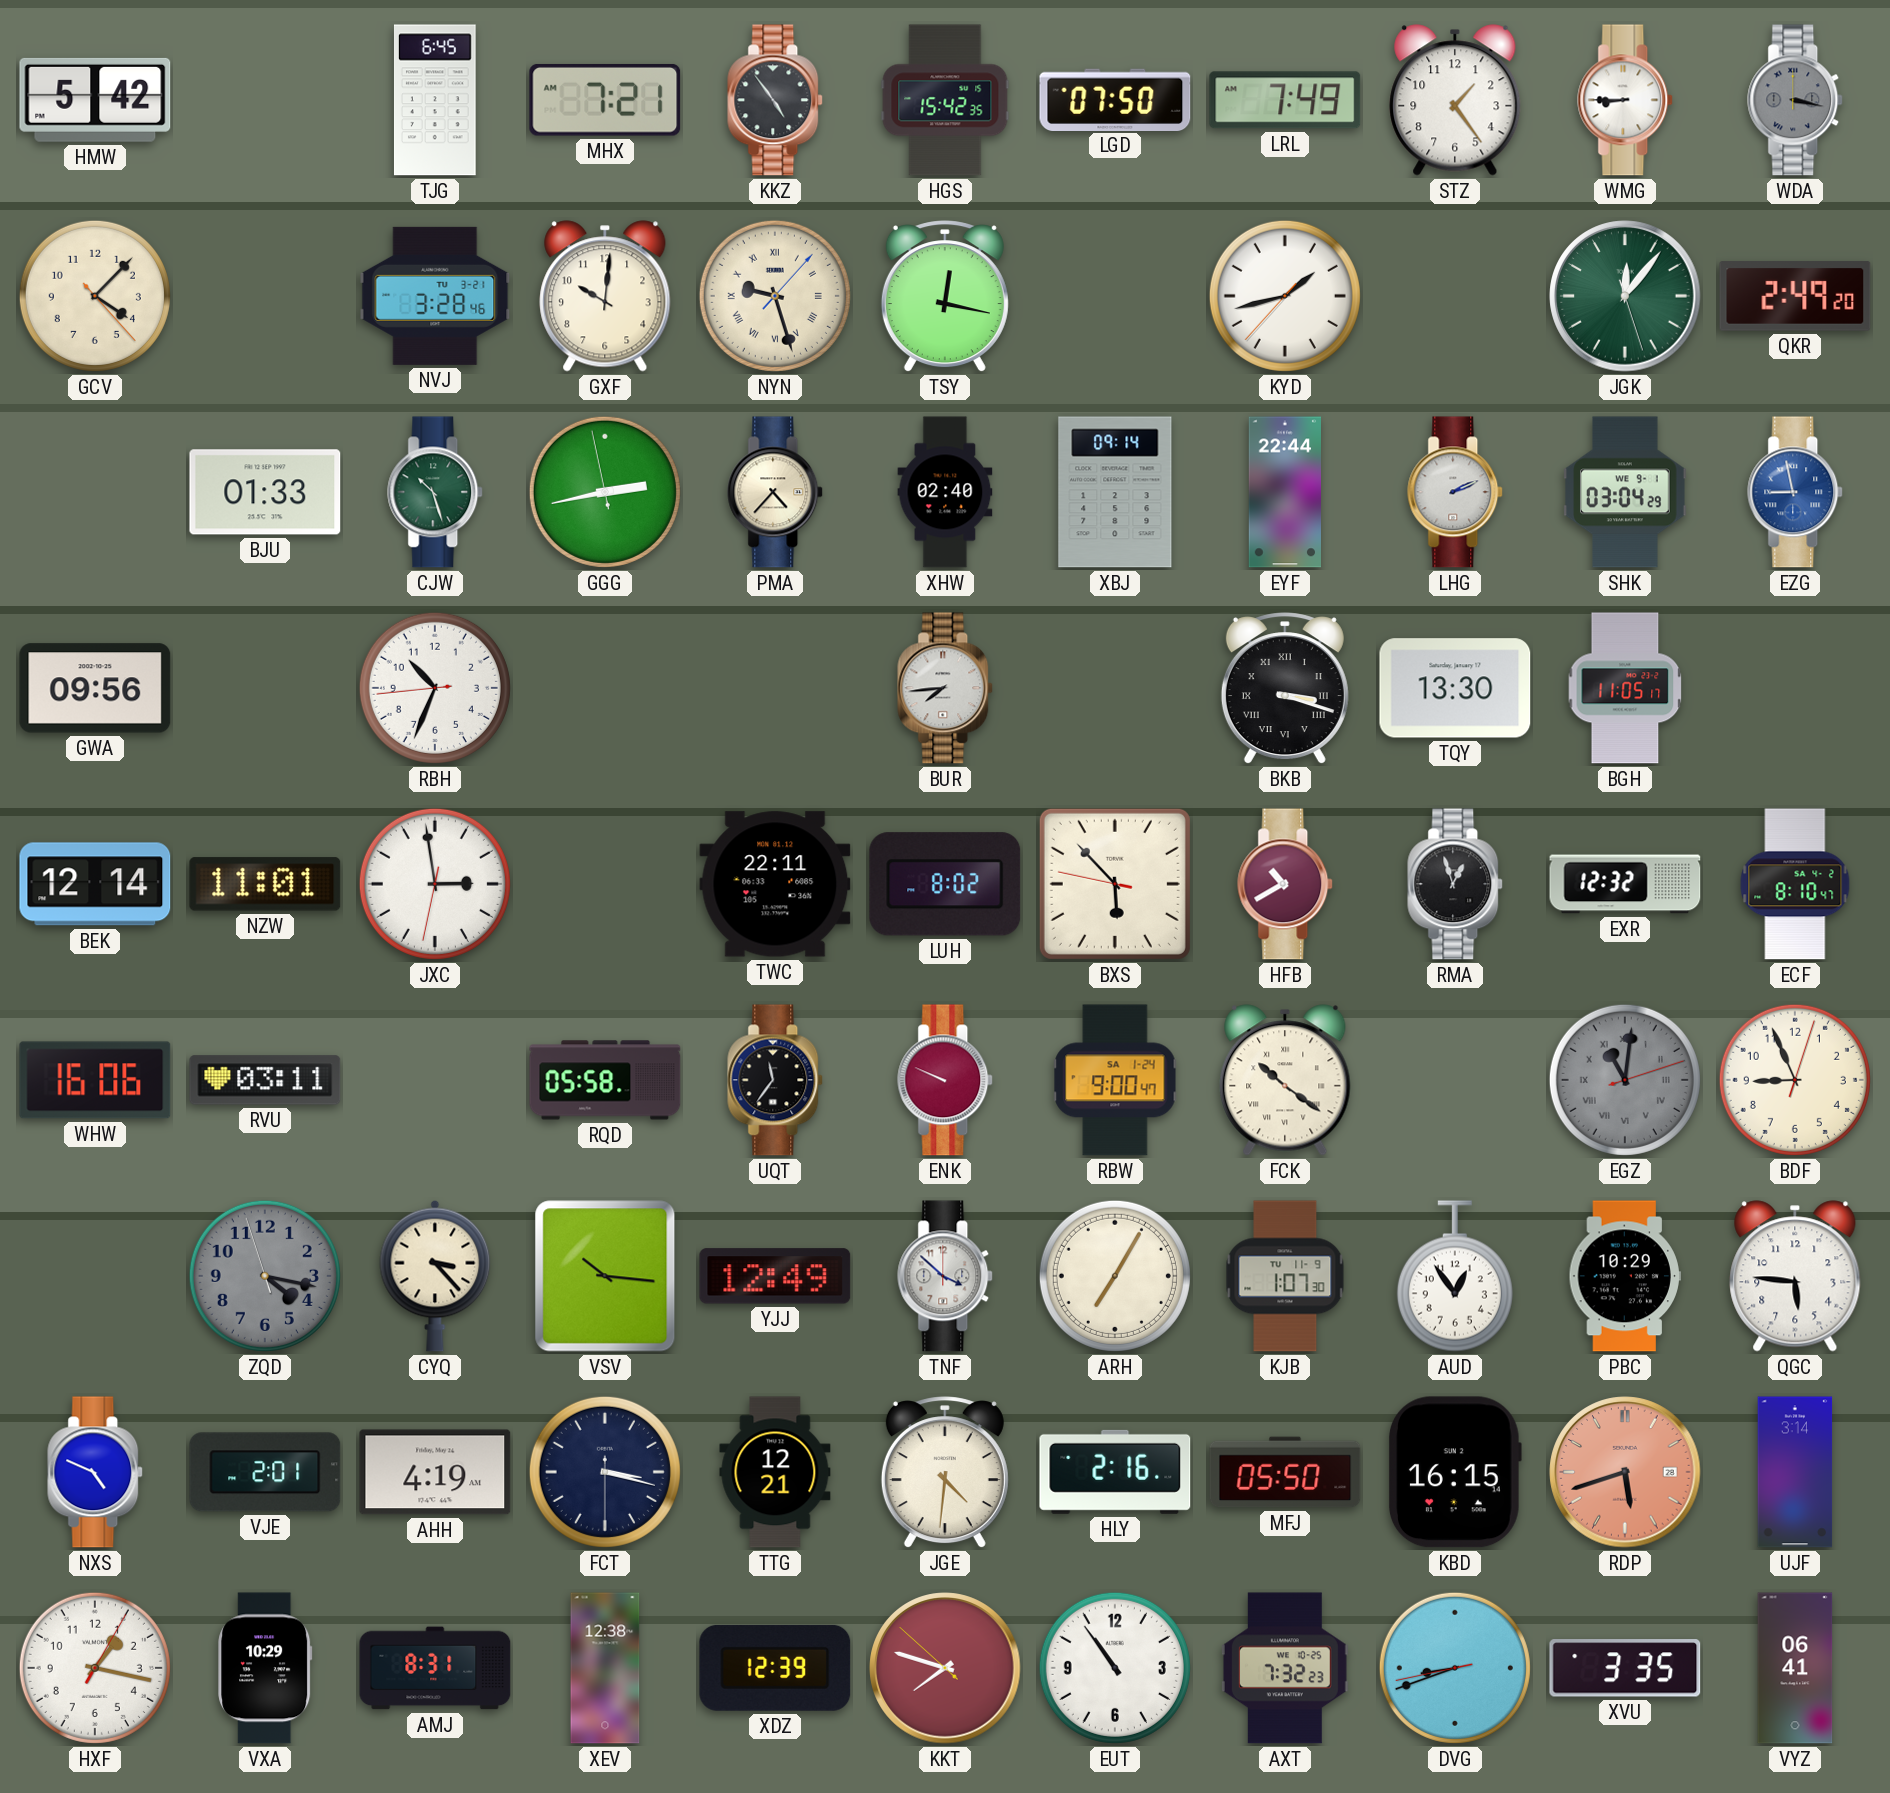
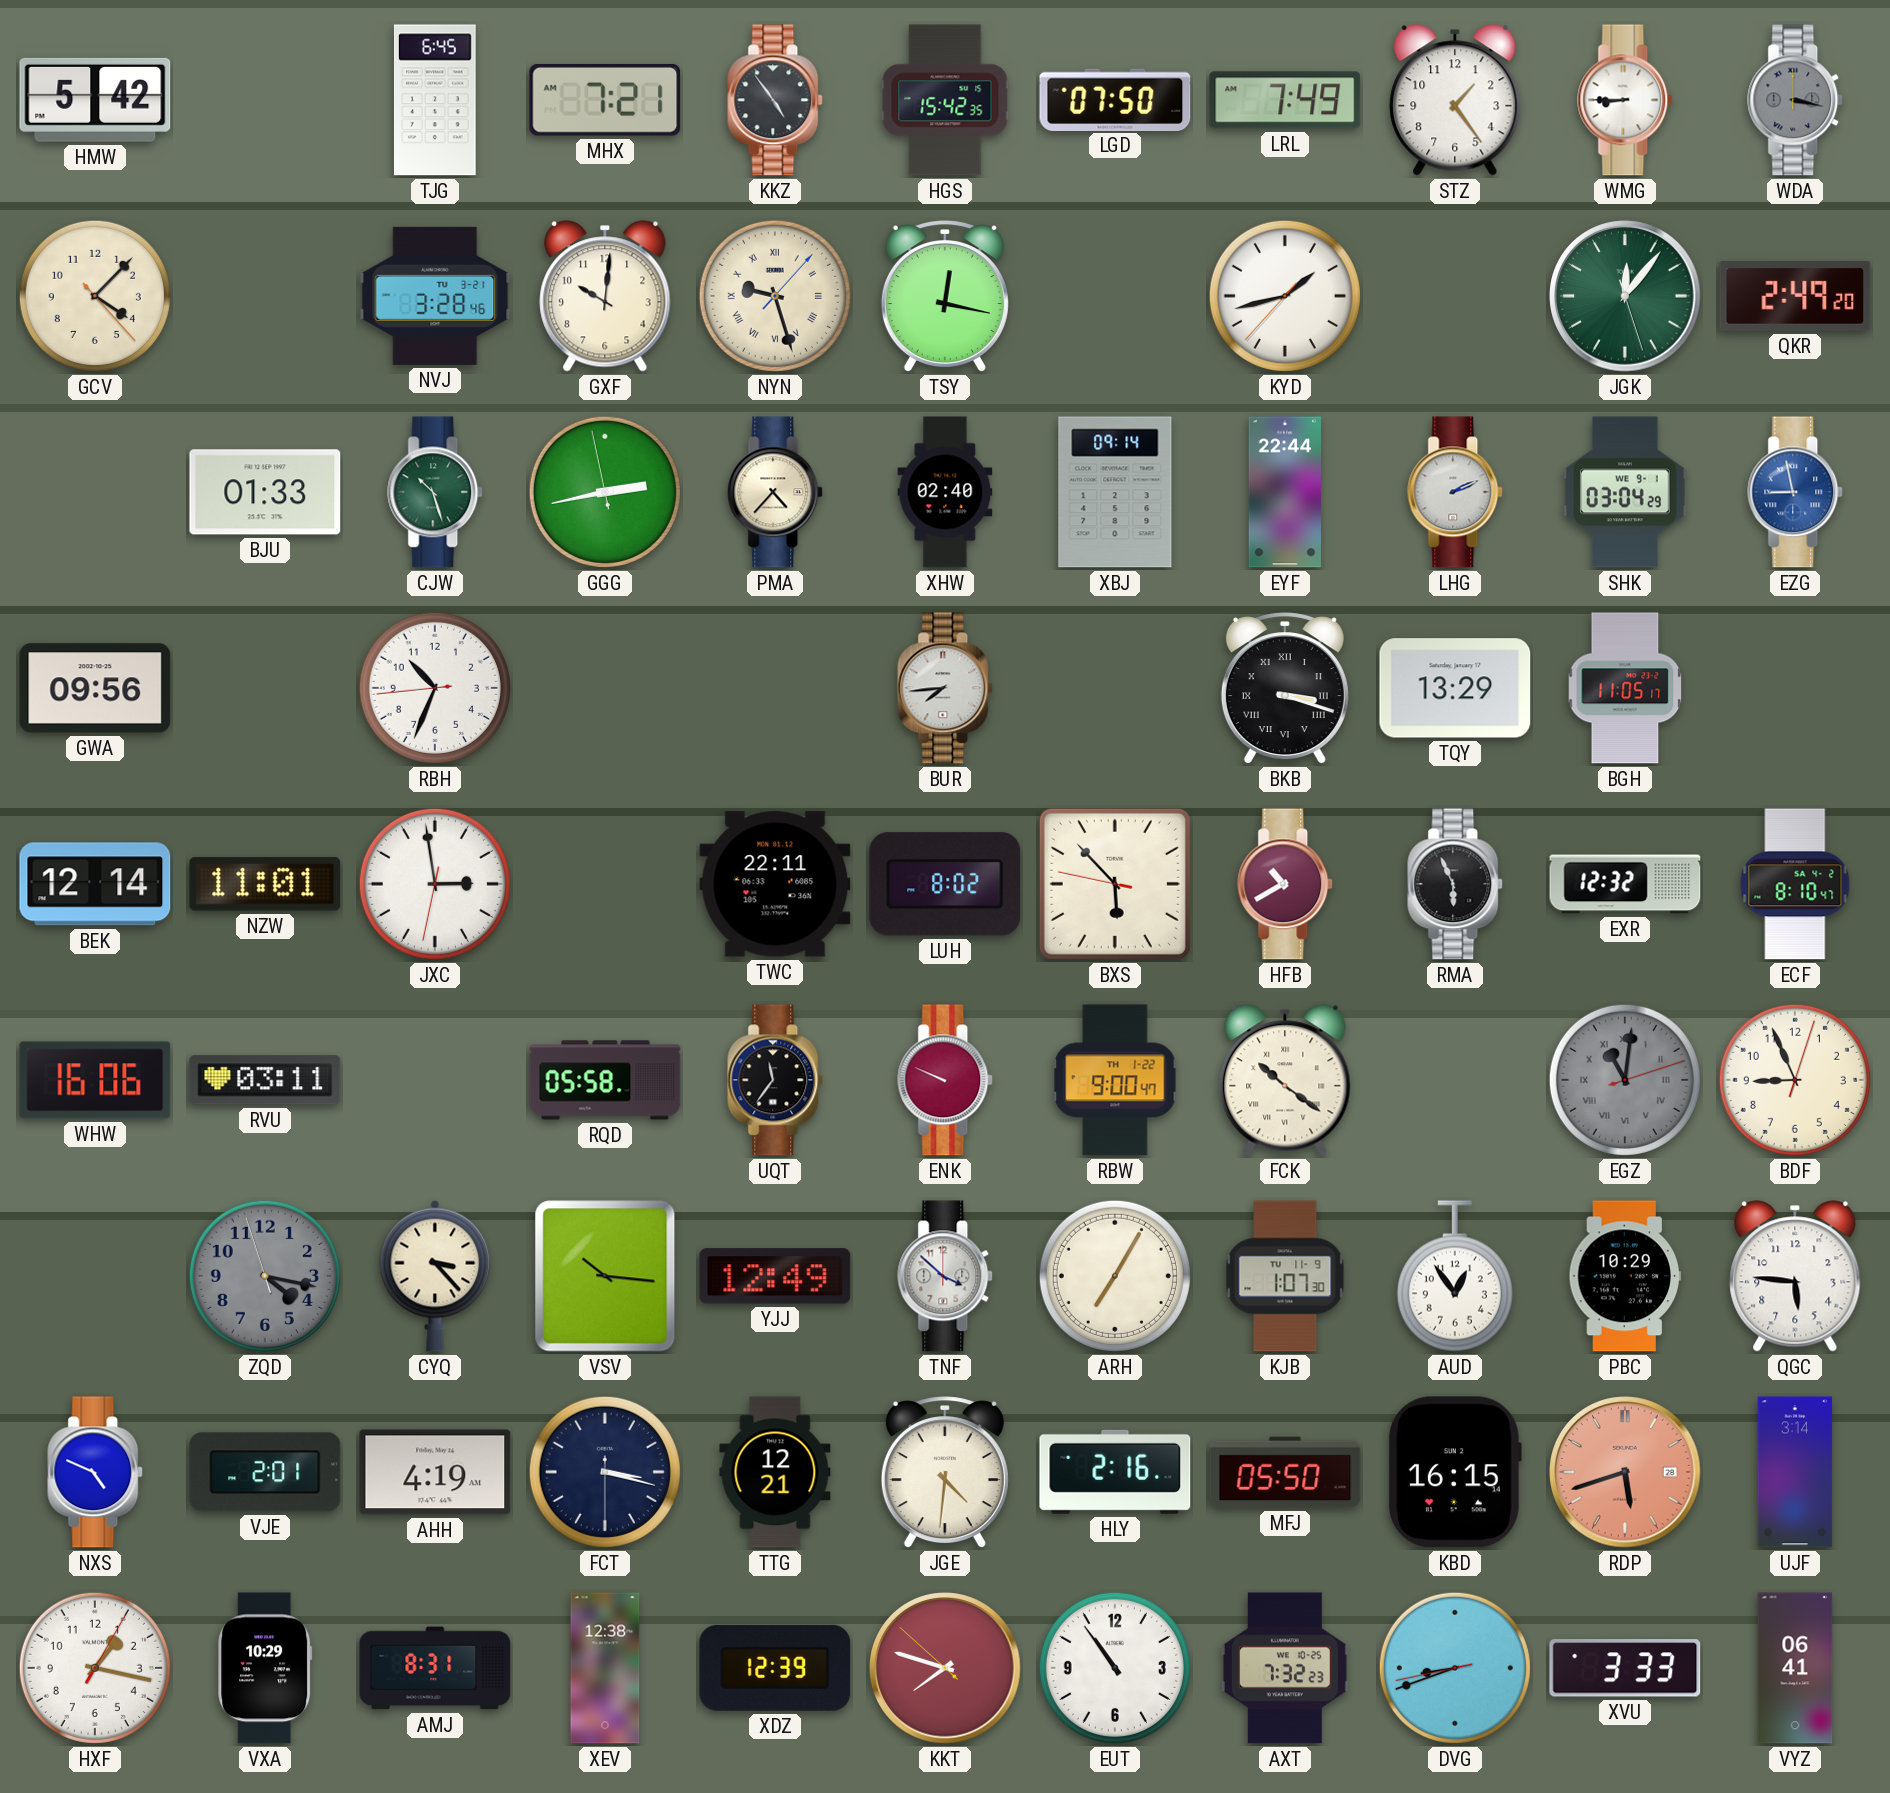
TQY: 13:30 -> 13:29
RMA: 12:57 -> 5:56
RBW date: SA 1-24 -> TH 1-22
XVU: 3:35 -> 3:33
